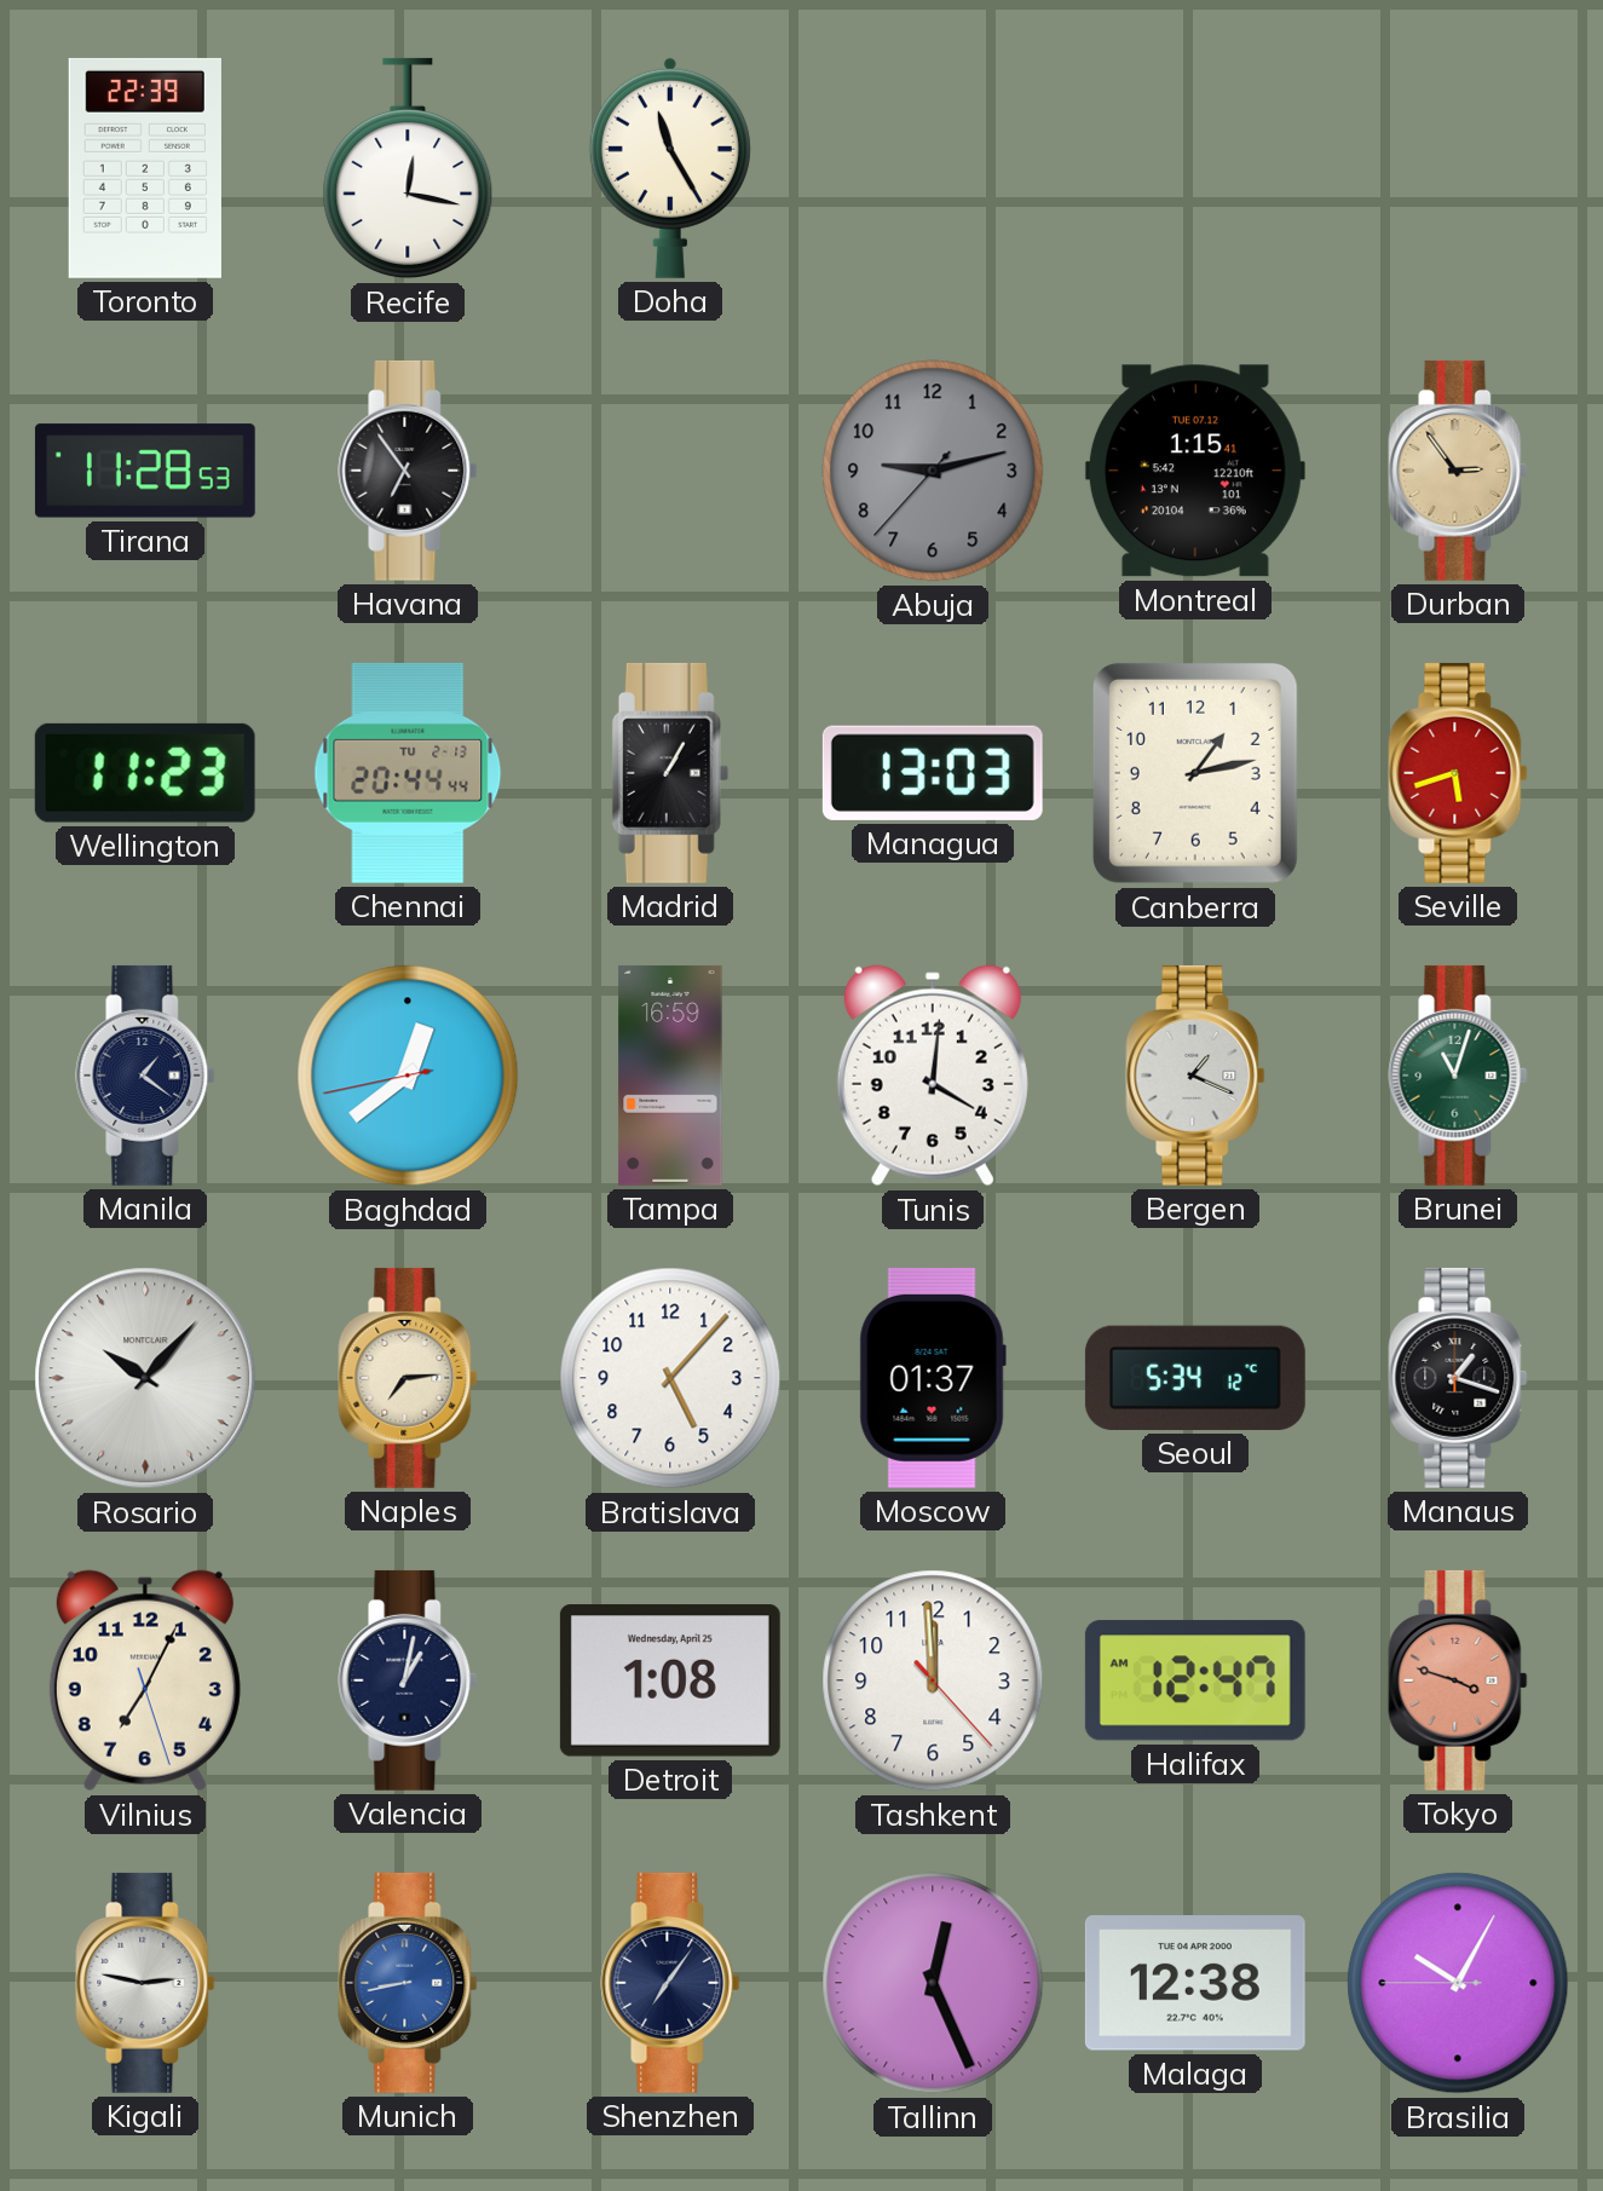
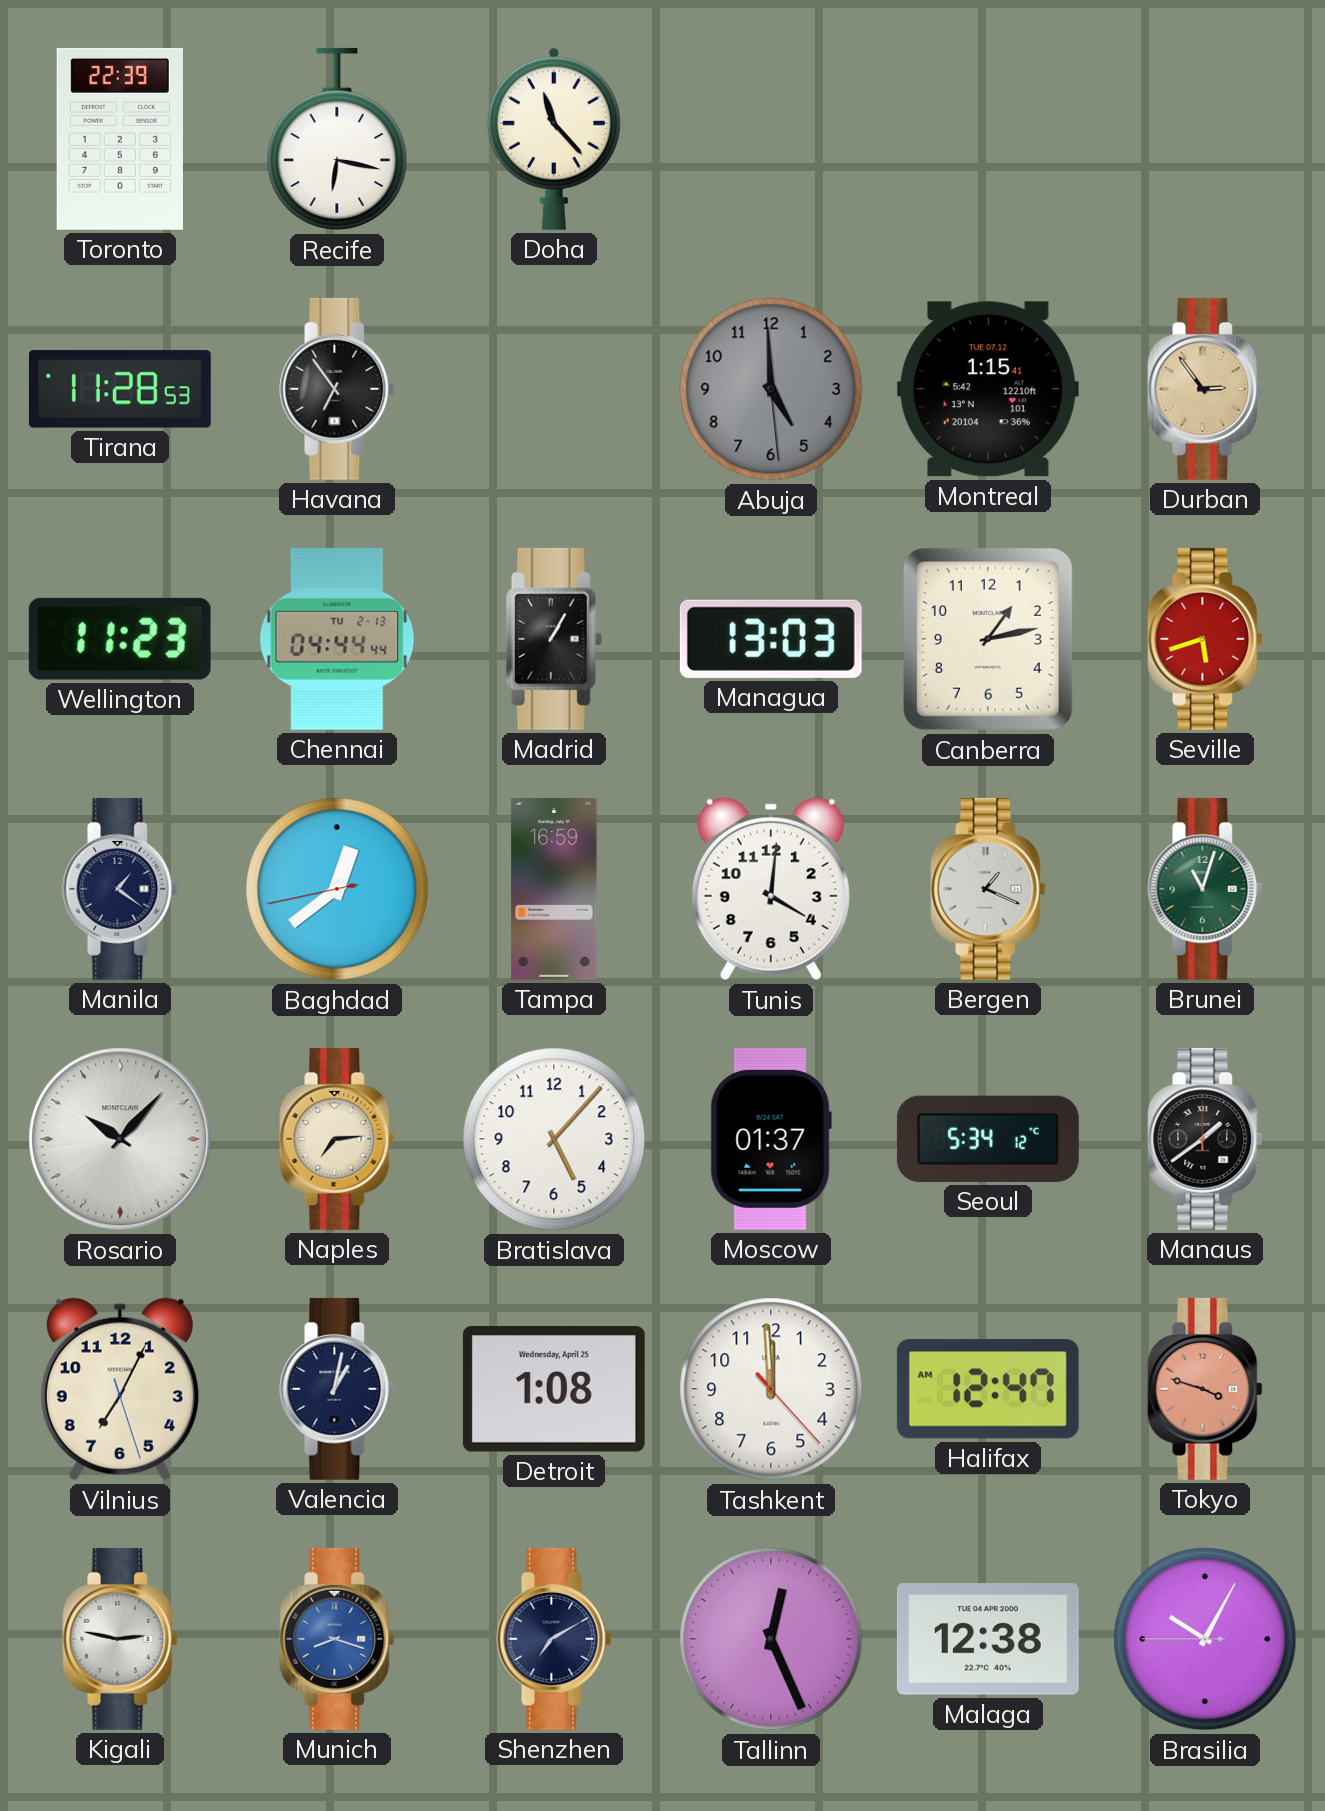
Recife: 12:17 -> 6:17
Doha: 11:25 -> 11:23
Abuja: 9:12 -> 4:59
Chennai: 20:44 -> 04:44
Manaus: 1:18 -> 1:39
Munich: 8:43 -> 8:18
Shenzhen: 7:06 -> 7:10
